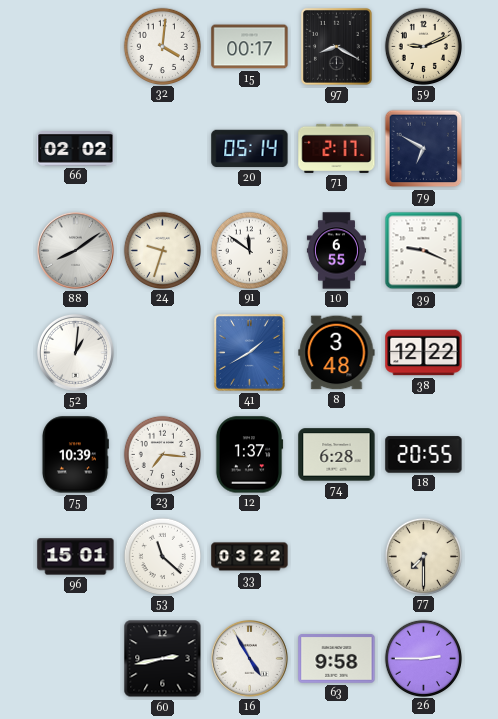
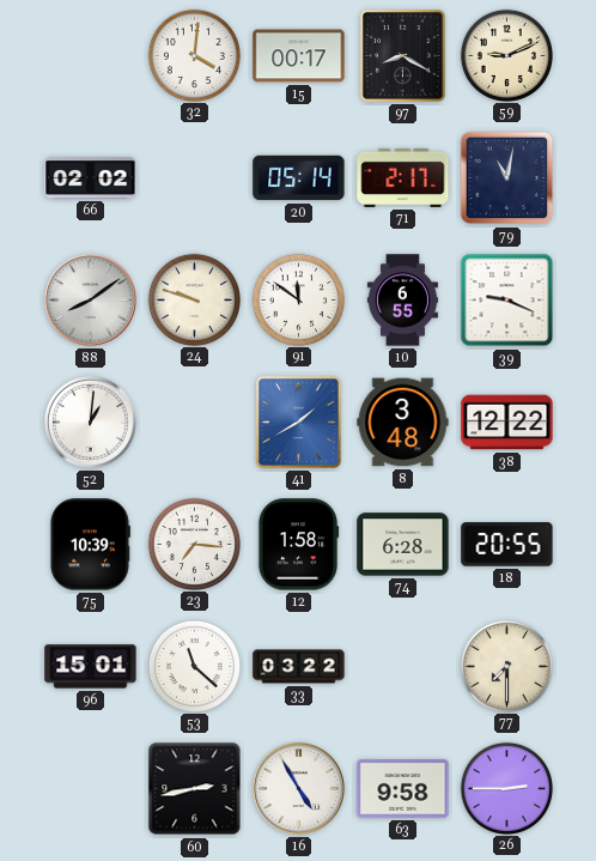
79: 6:50 -> 11:02
24: 9:33 -> 9:48
12: 1:37 -> 1:58
